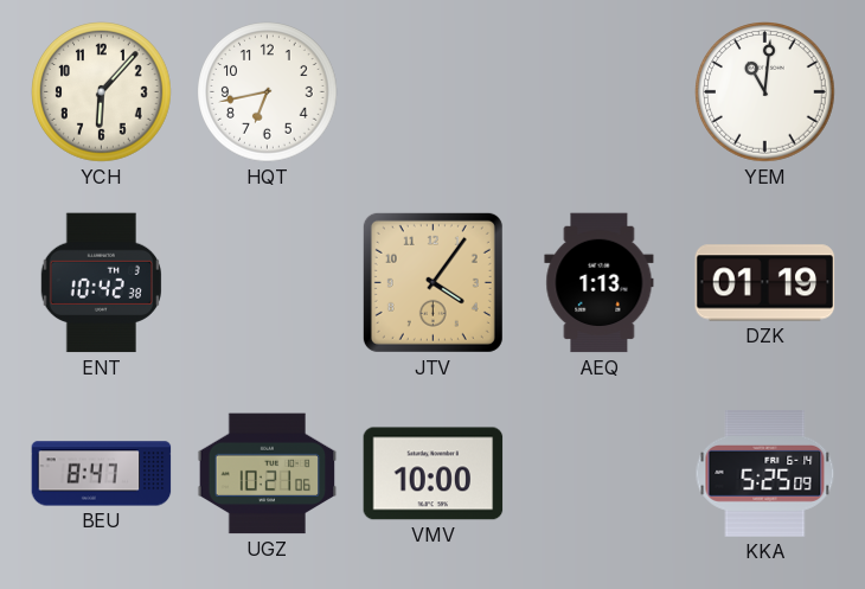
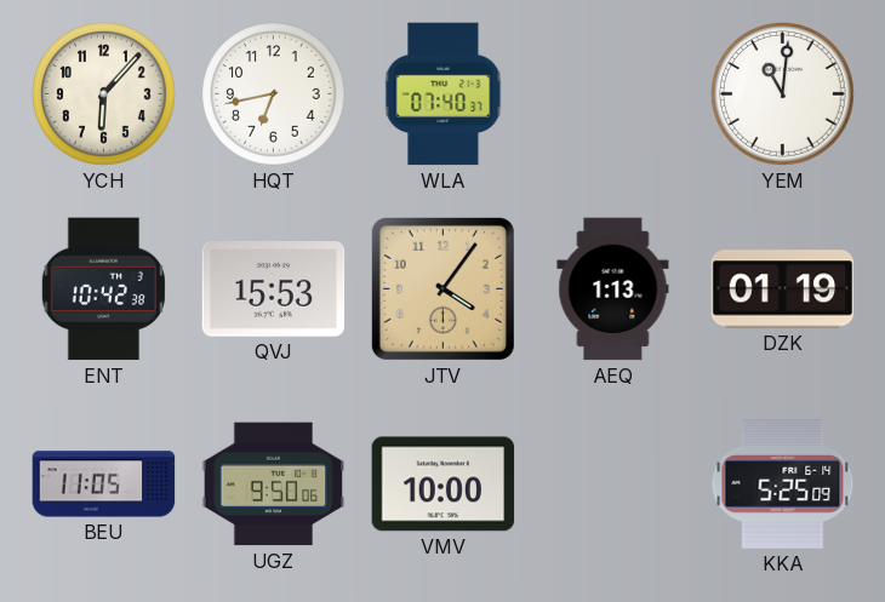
WLA: none -> 07:40
QVJ: none -> 15:53
BEU: 8:47 -> 11:05
UGZ: 10:21 -> 9:50
